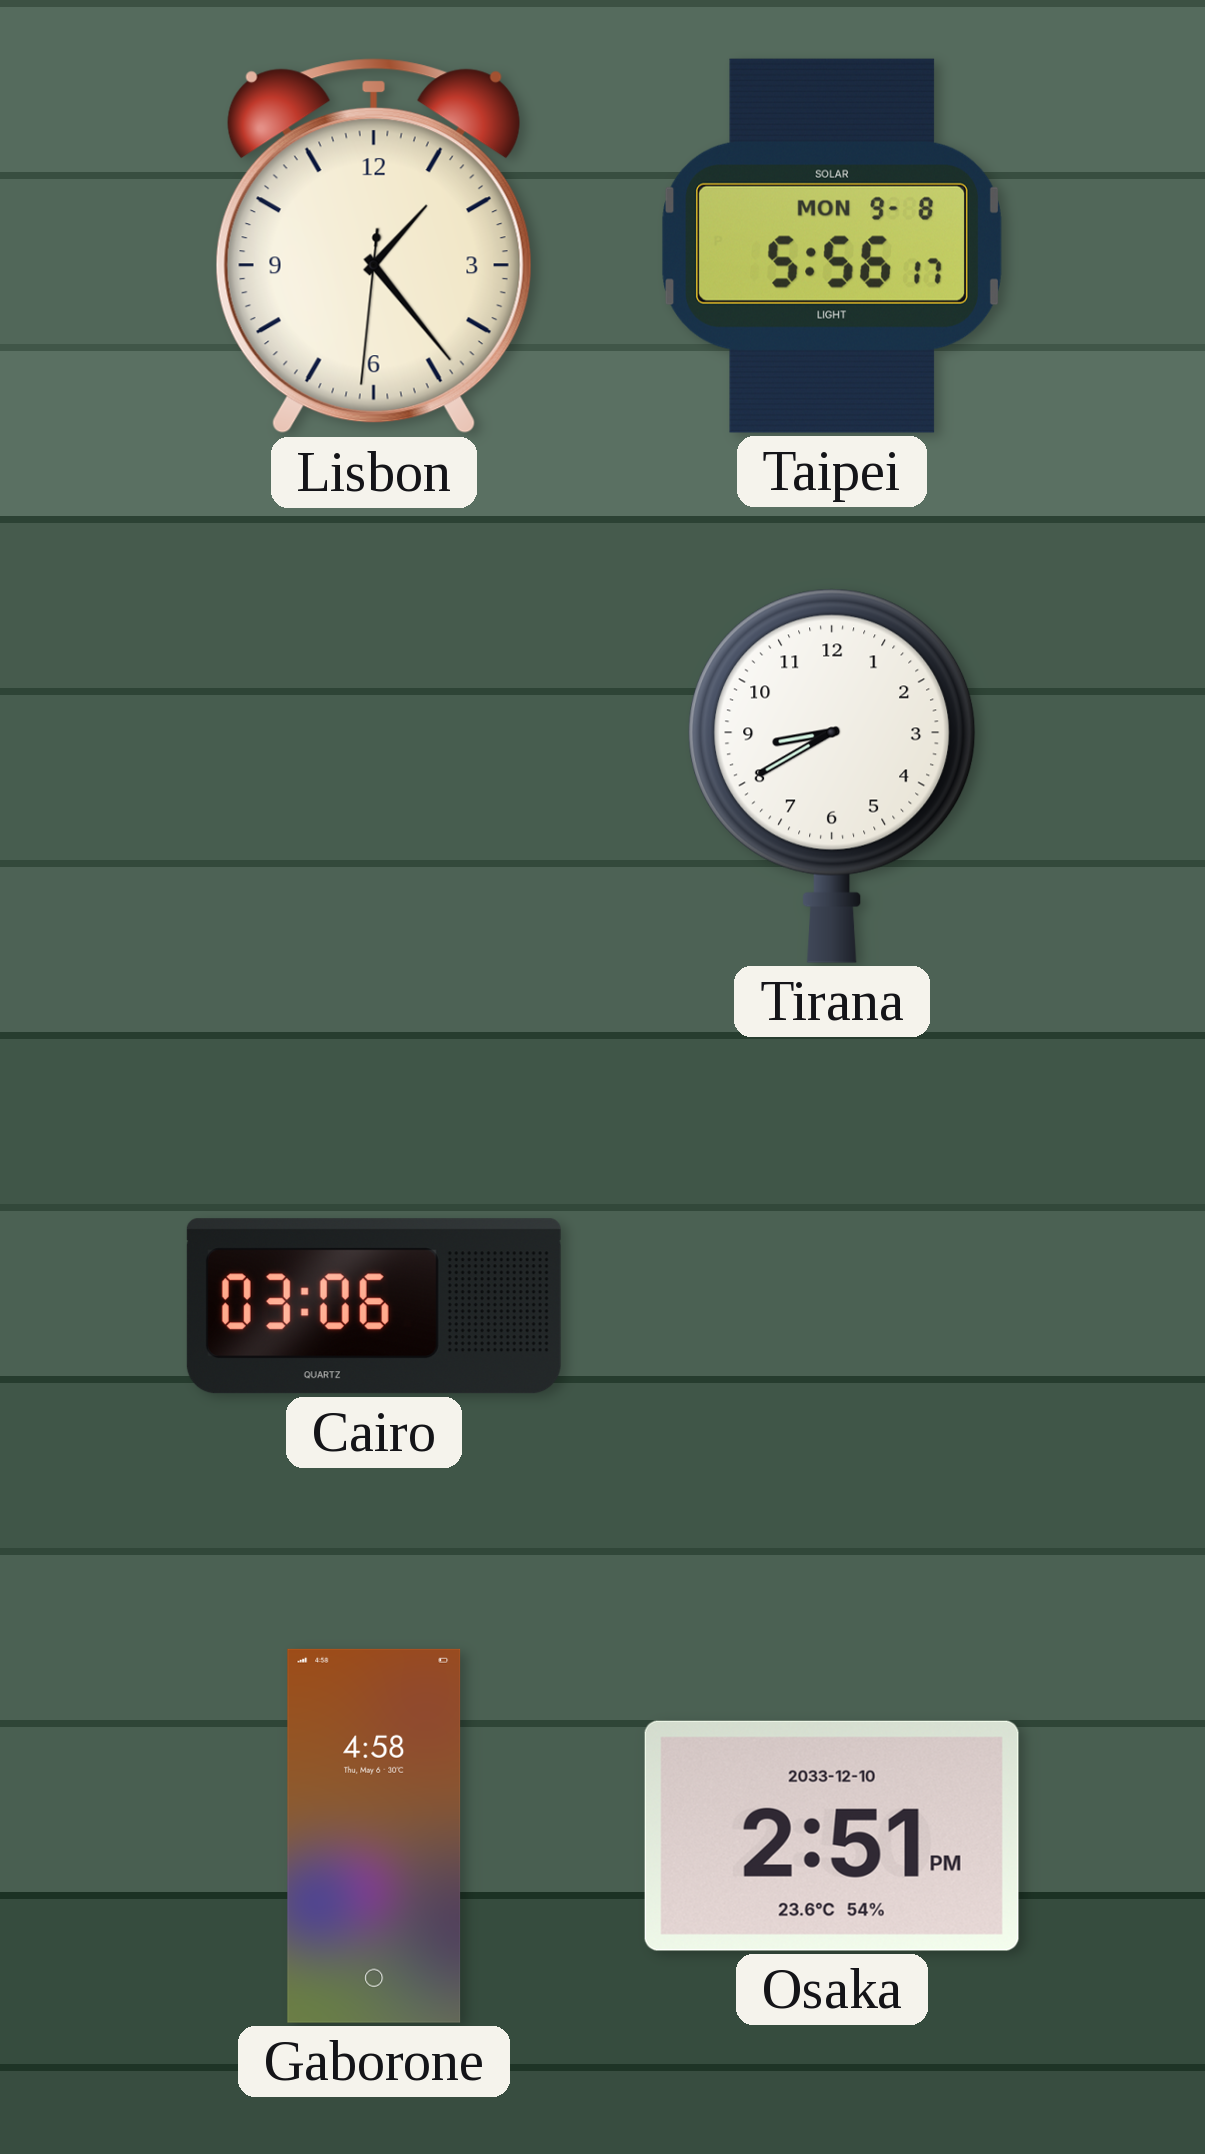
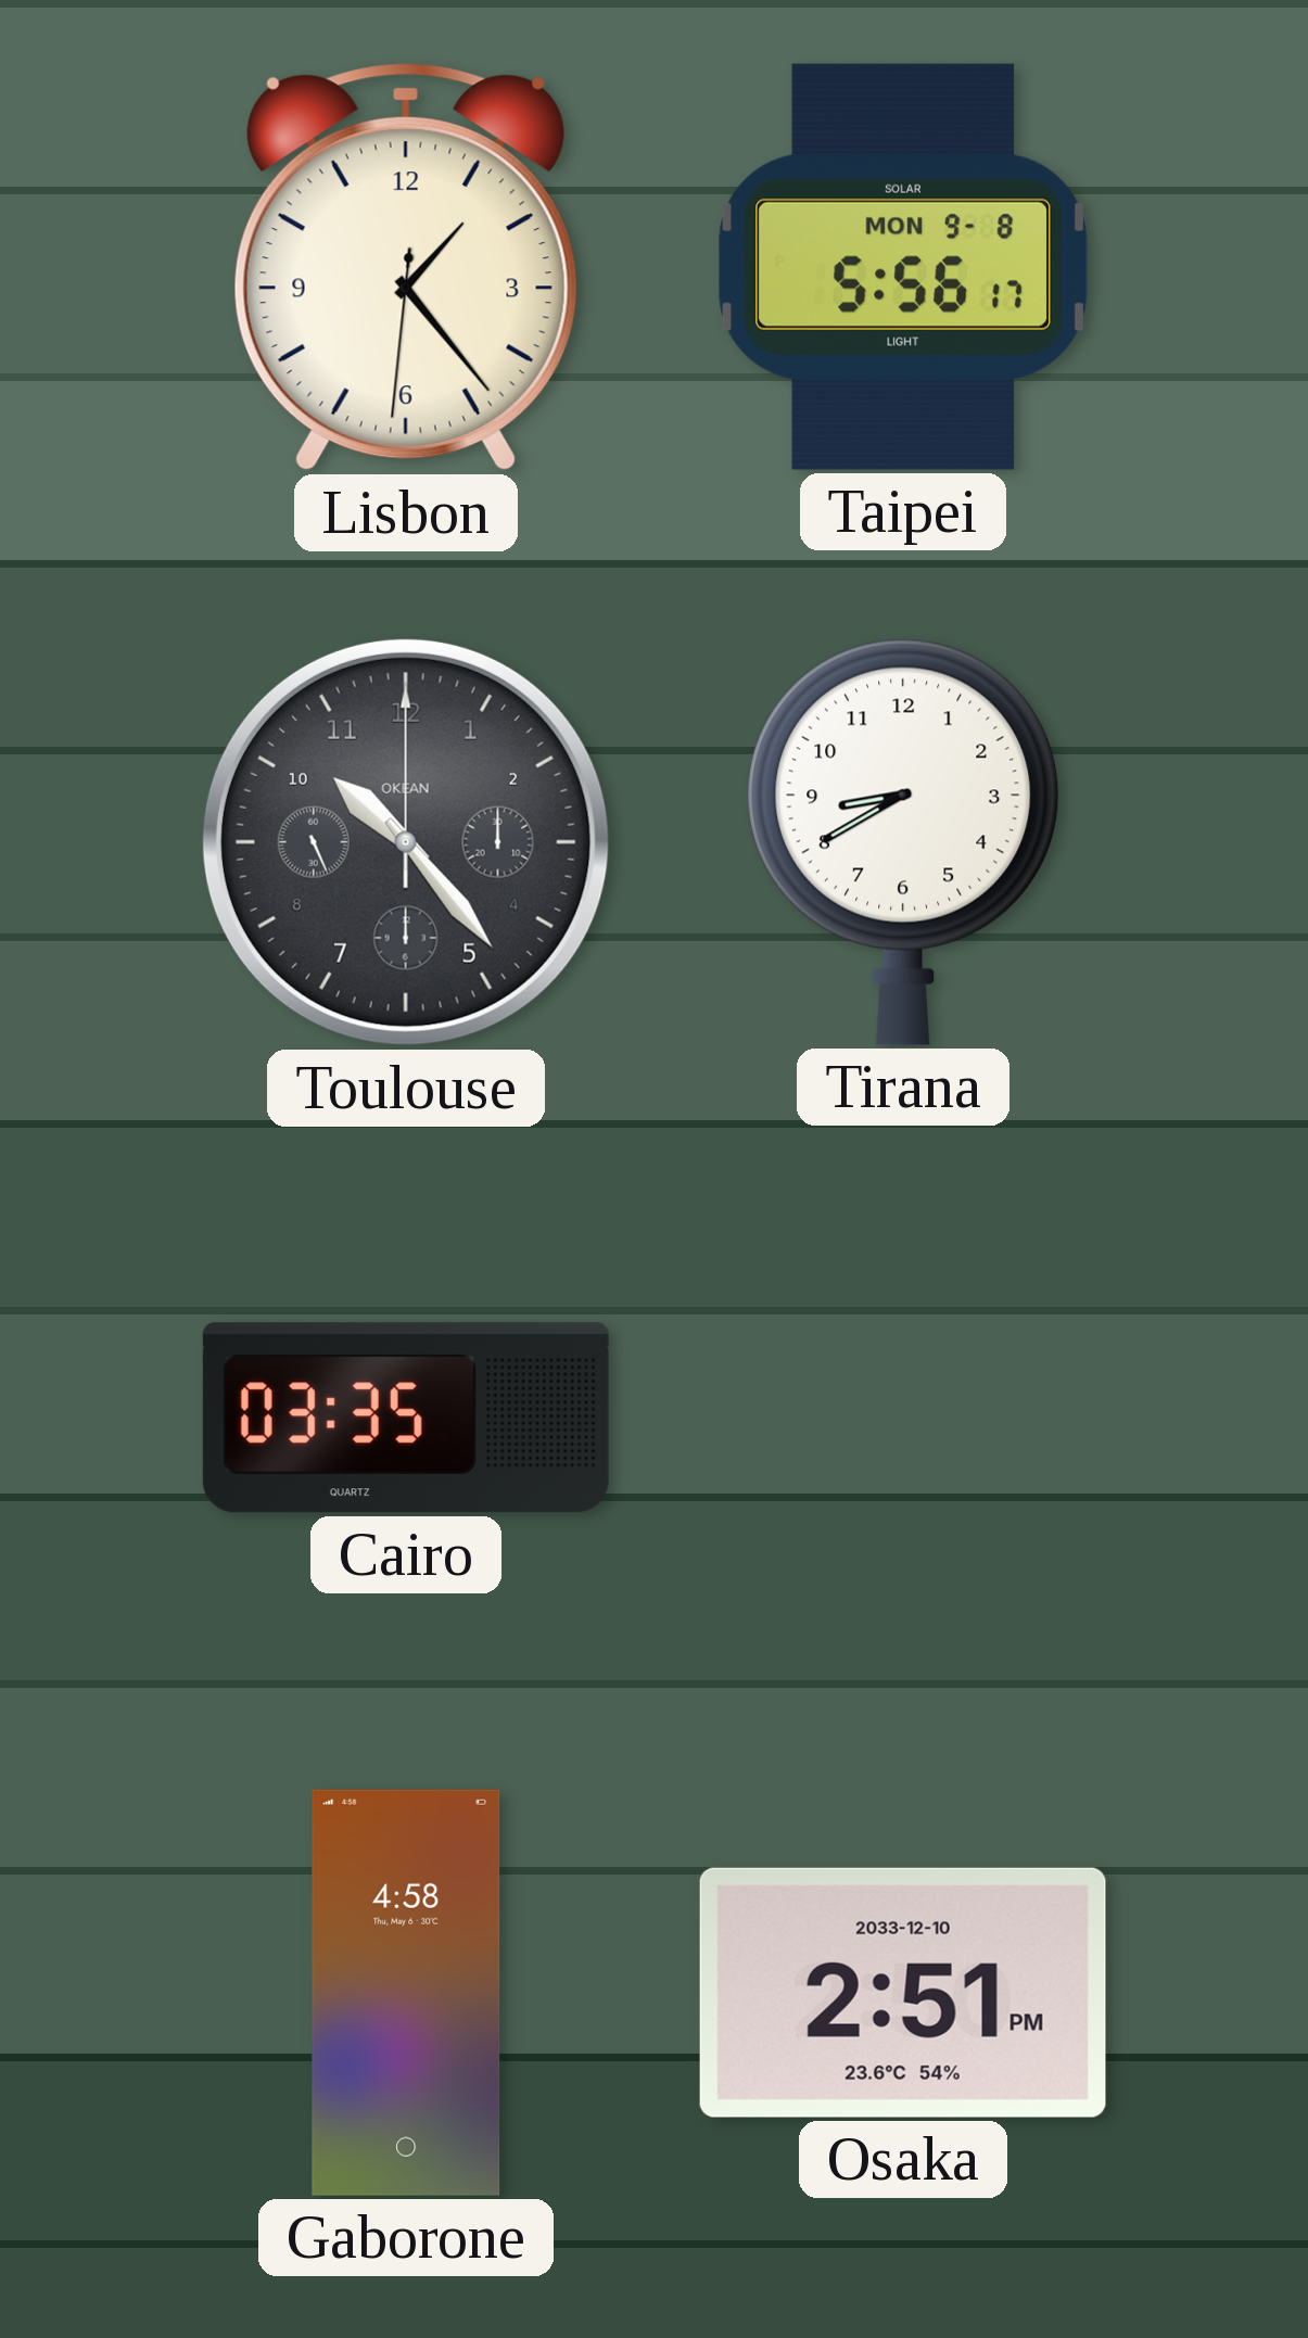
Toulouse: none -> 10:23
Cairo: 03:06 -> 03:35
